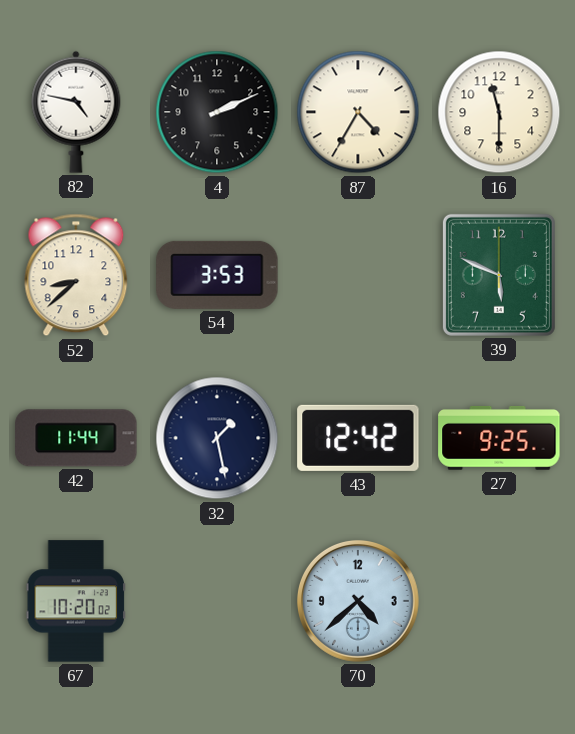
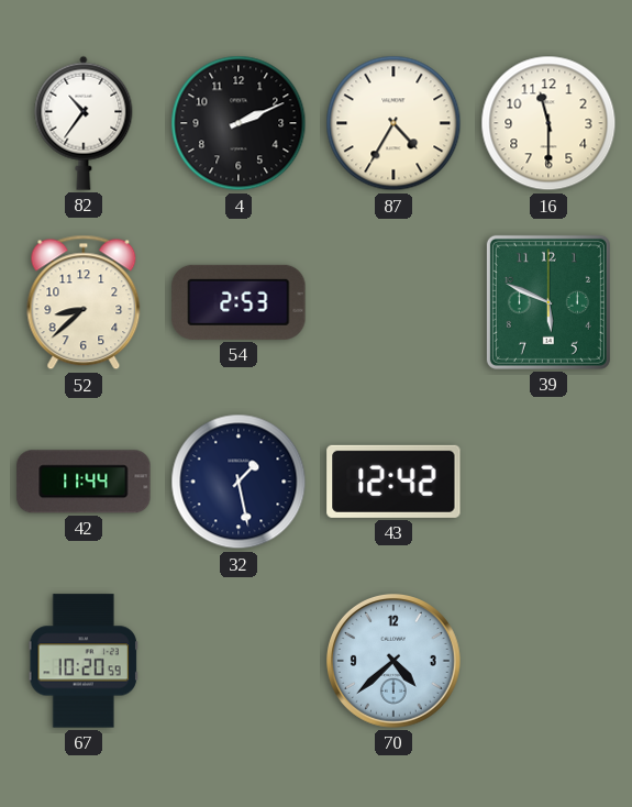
82: 4:47 -> 10:36
54: 3:53 -> 2:53
27: 9:25 -> none
67: 10:20:02 -> 10:20:59
